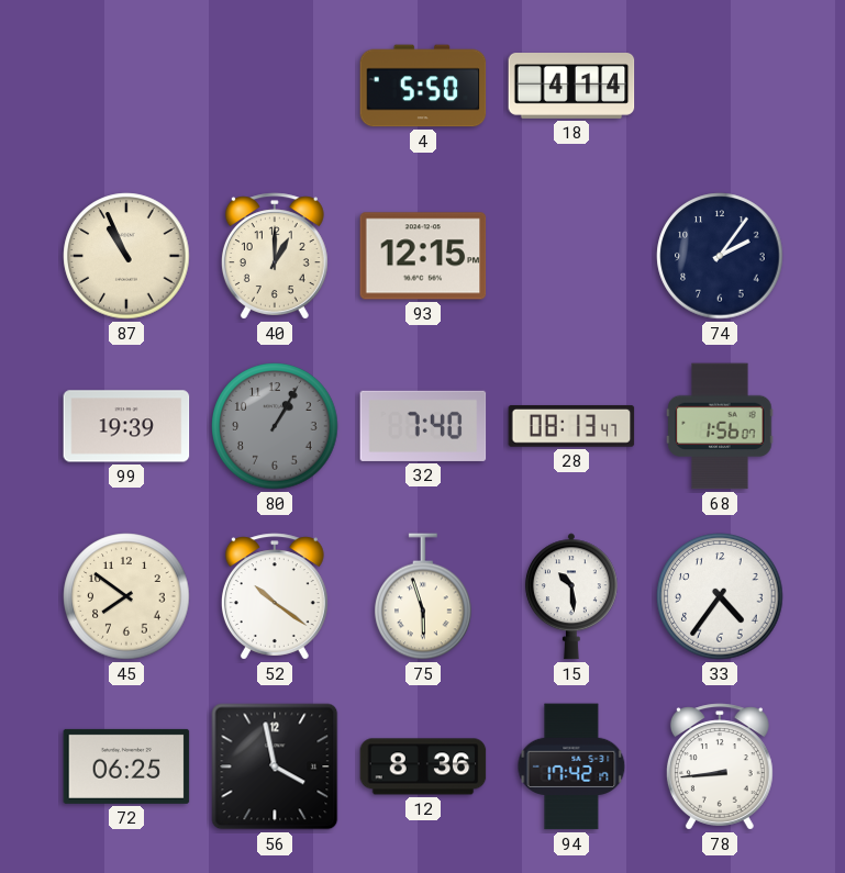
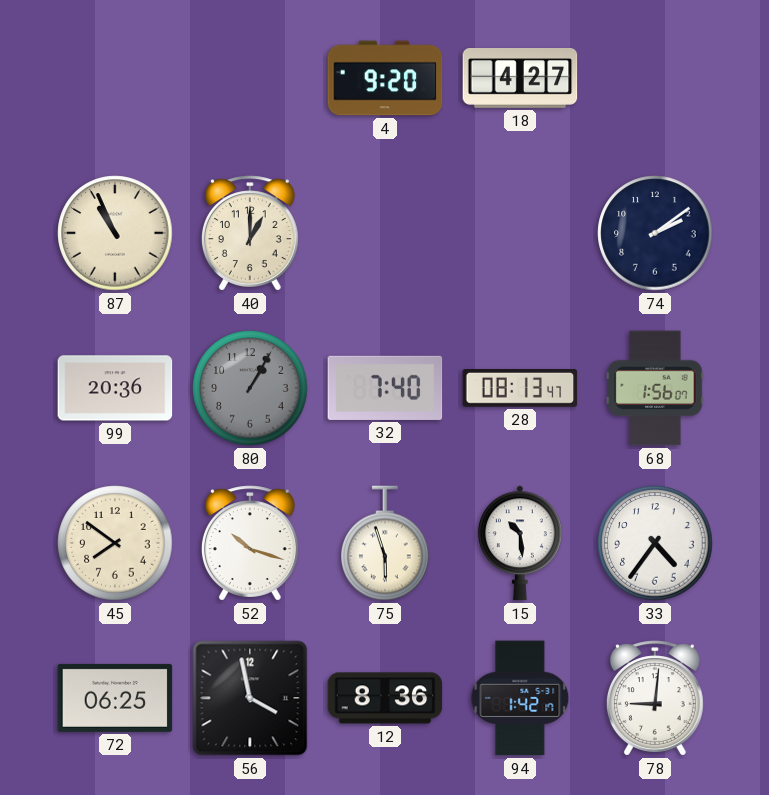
4: 5:50 -> 9:20
18: 4:14 -> 4:27
93: 12:15 -> none
74: 2:06 -> 2:09
99: 19:39 -> 20:36
52: 10:21 -> 10:18
94: 17:42 -> 1:42
78: 8:44 -> 9:01
